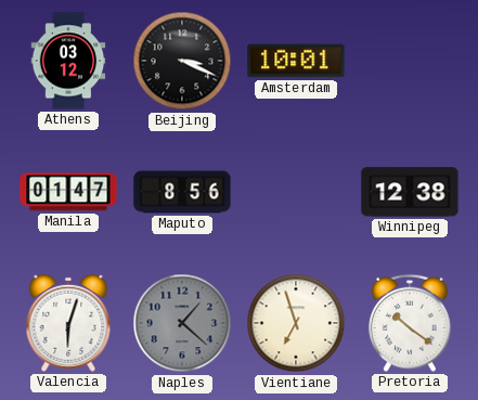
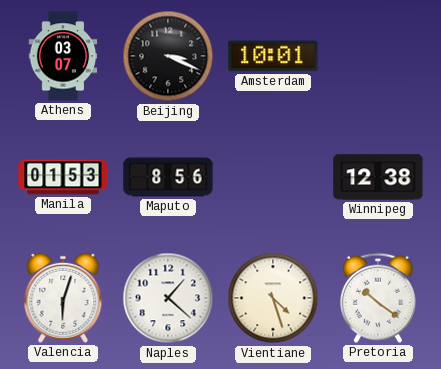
Athens: 03:12 -> 03:07
Manila: 01:47 -> 01:53
Naples dial: grey -> white
Vientiane: 6:57 -> 4:27
